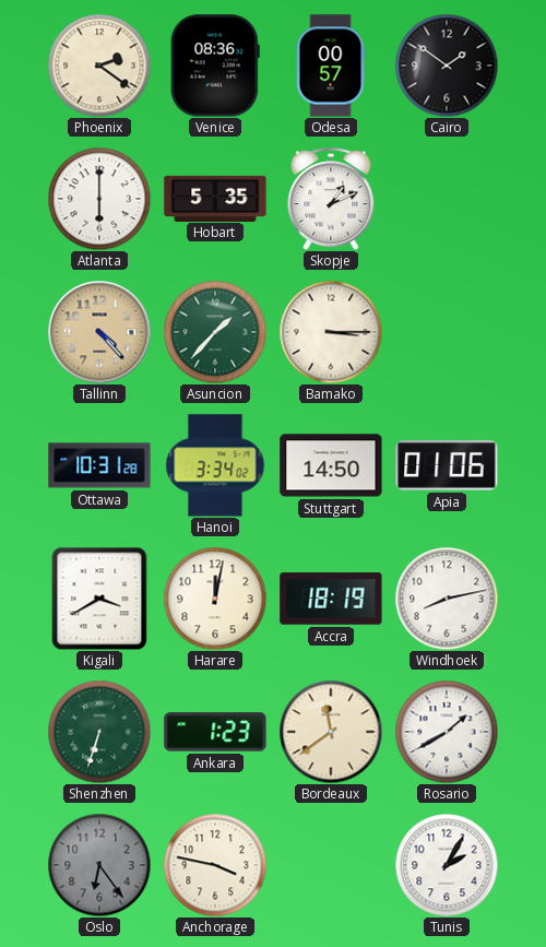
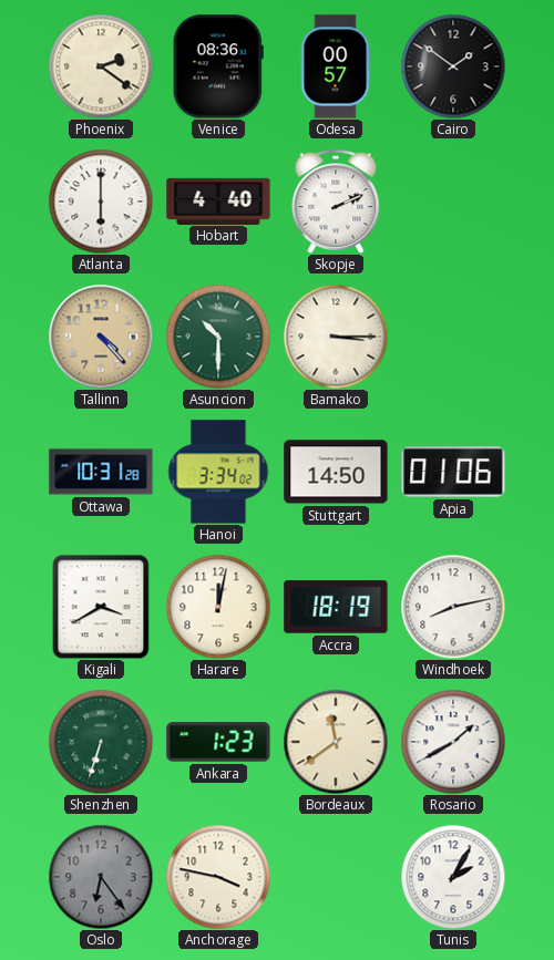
Hobart: 5:35 -> 4:40
Skopje: 1:11 -> 2:11
Asuncion: 1:37 -> 10:30
